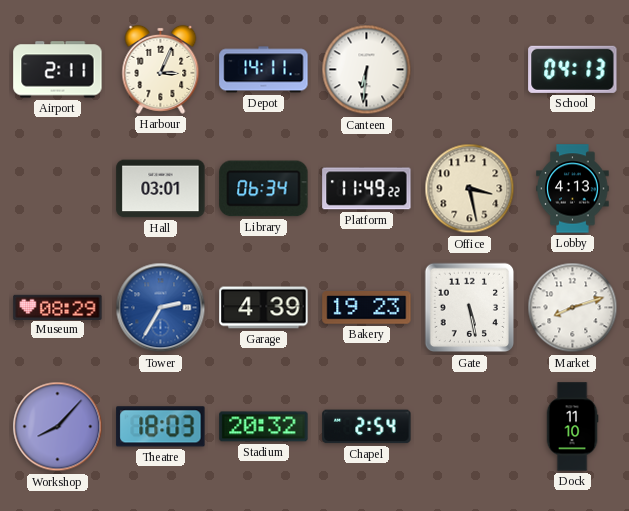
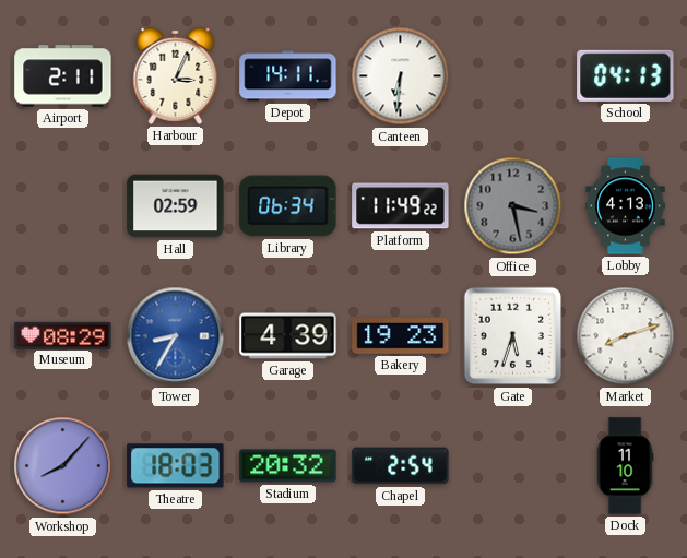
Hall: 03:01 -> 02:59
Office dial: cream -> grey
Tower: 2:35 -> 8:35
Gate: 5:28 -> 5:33
